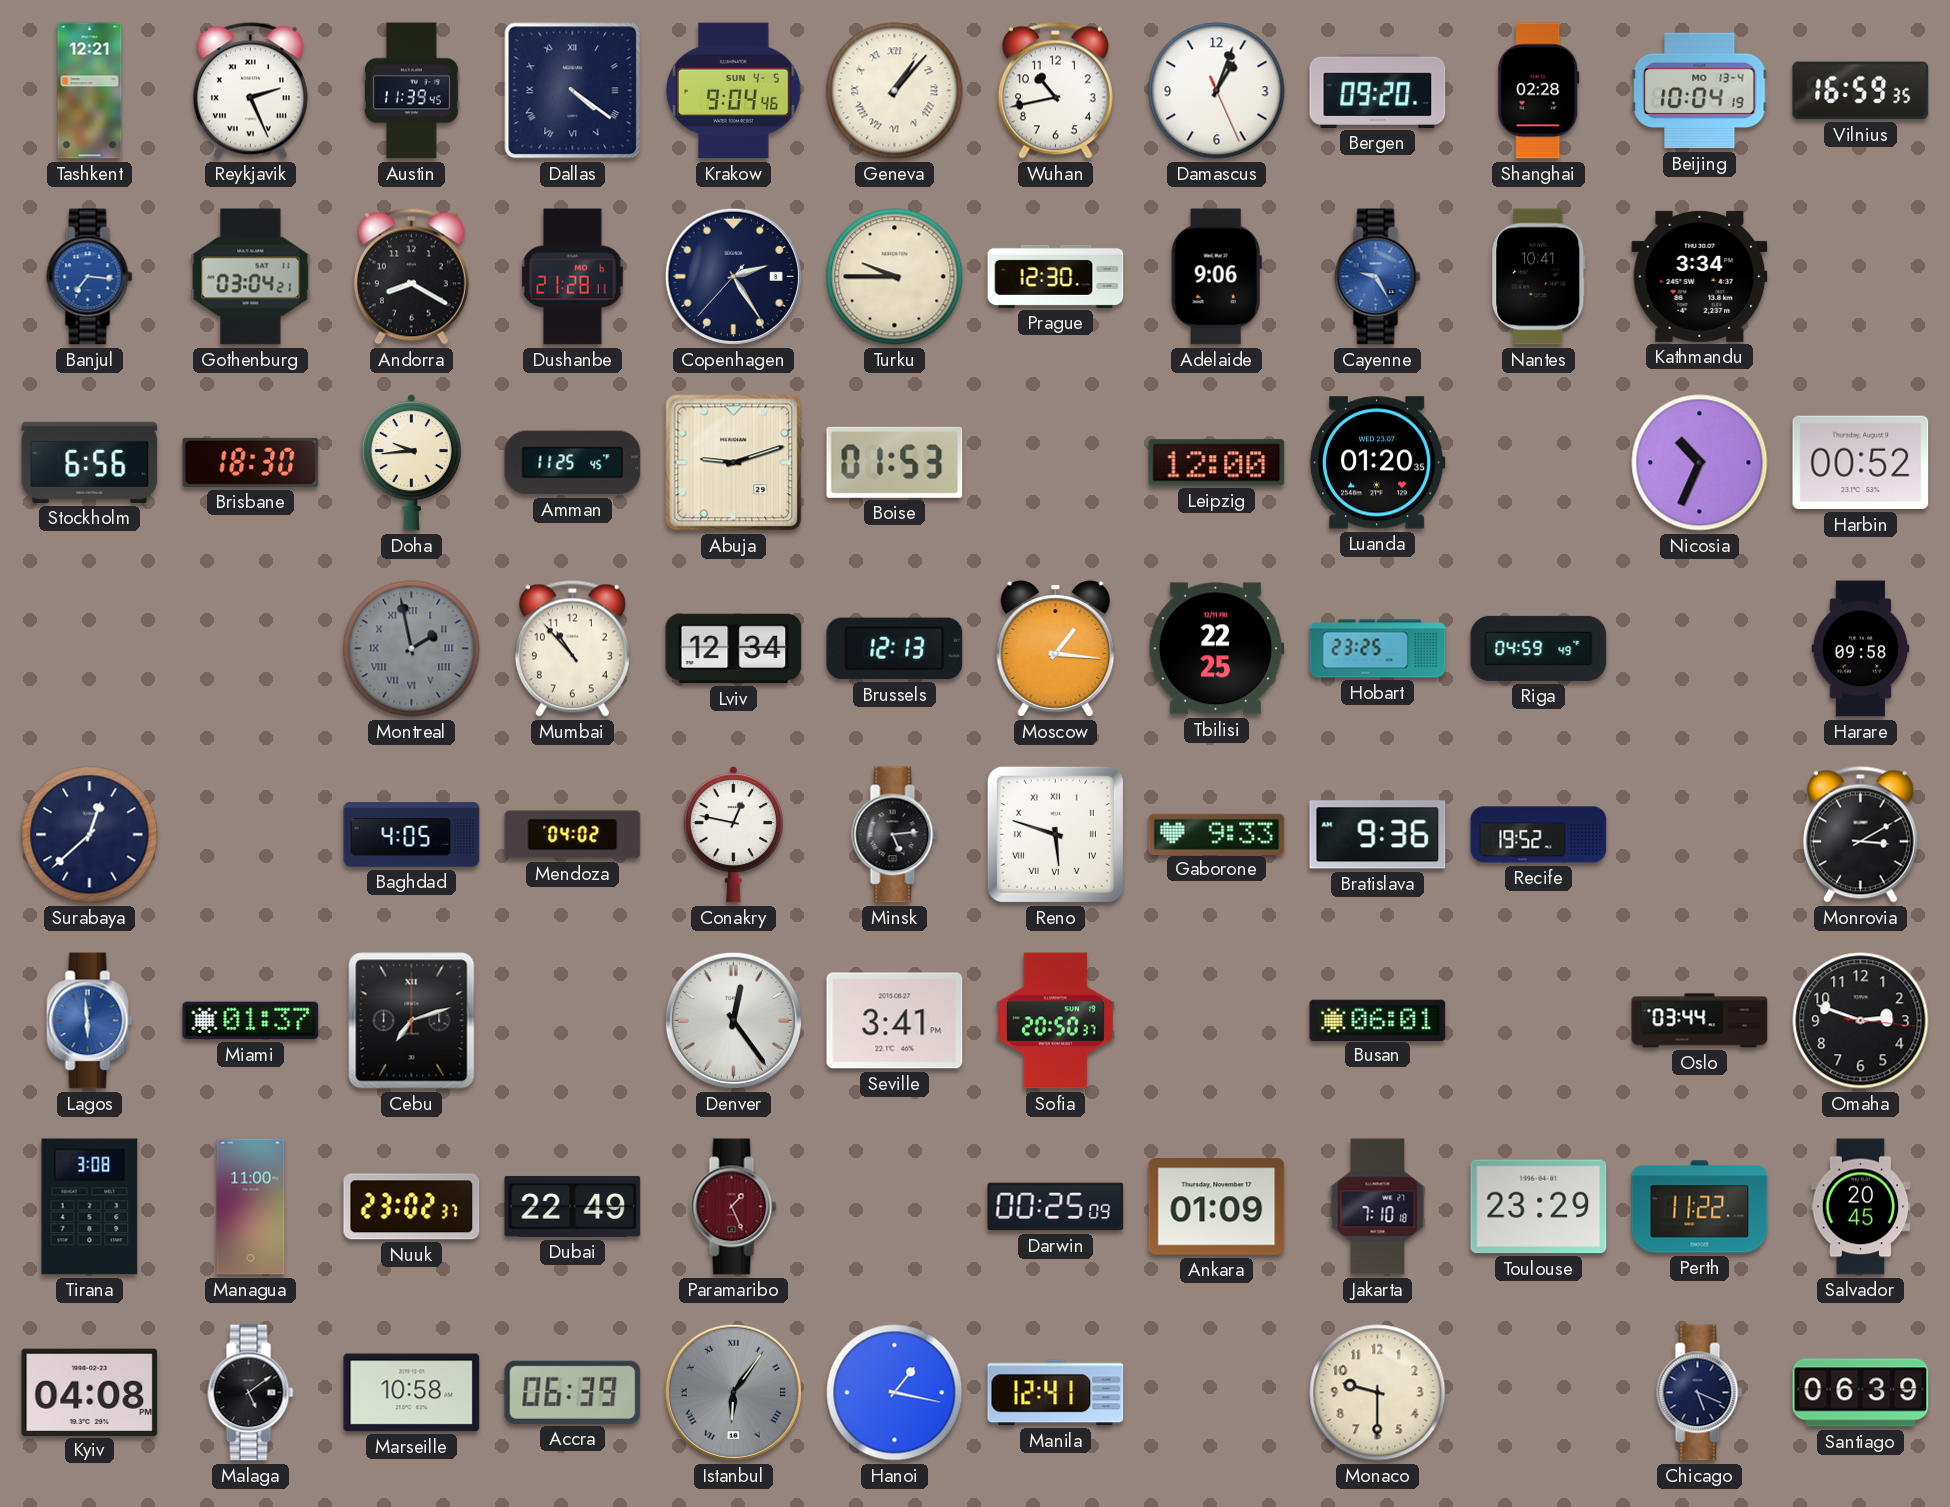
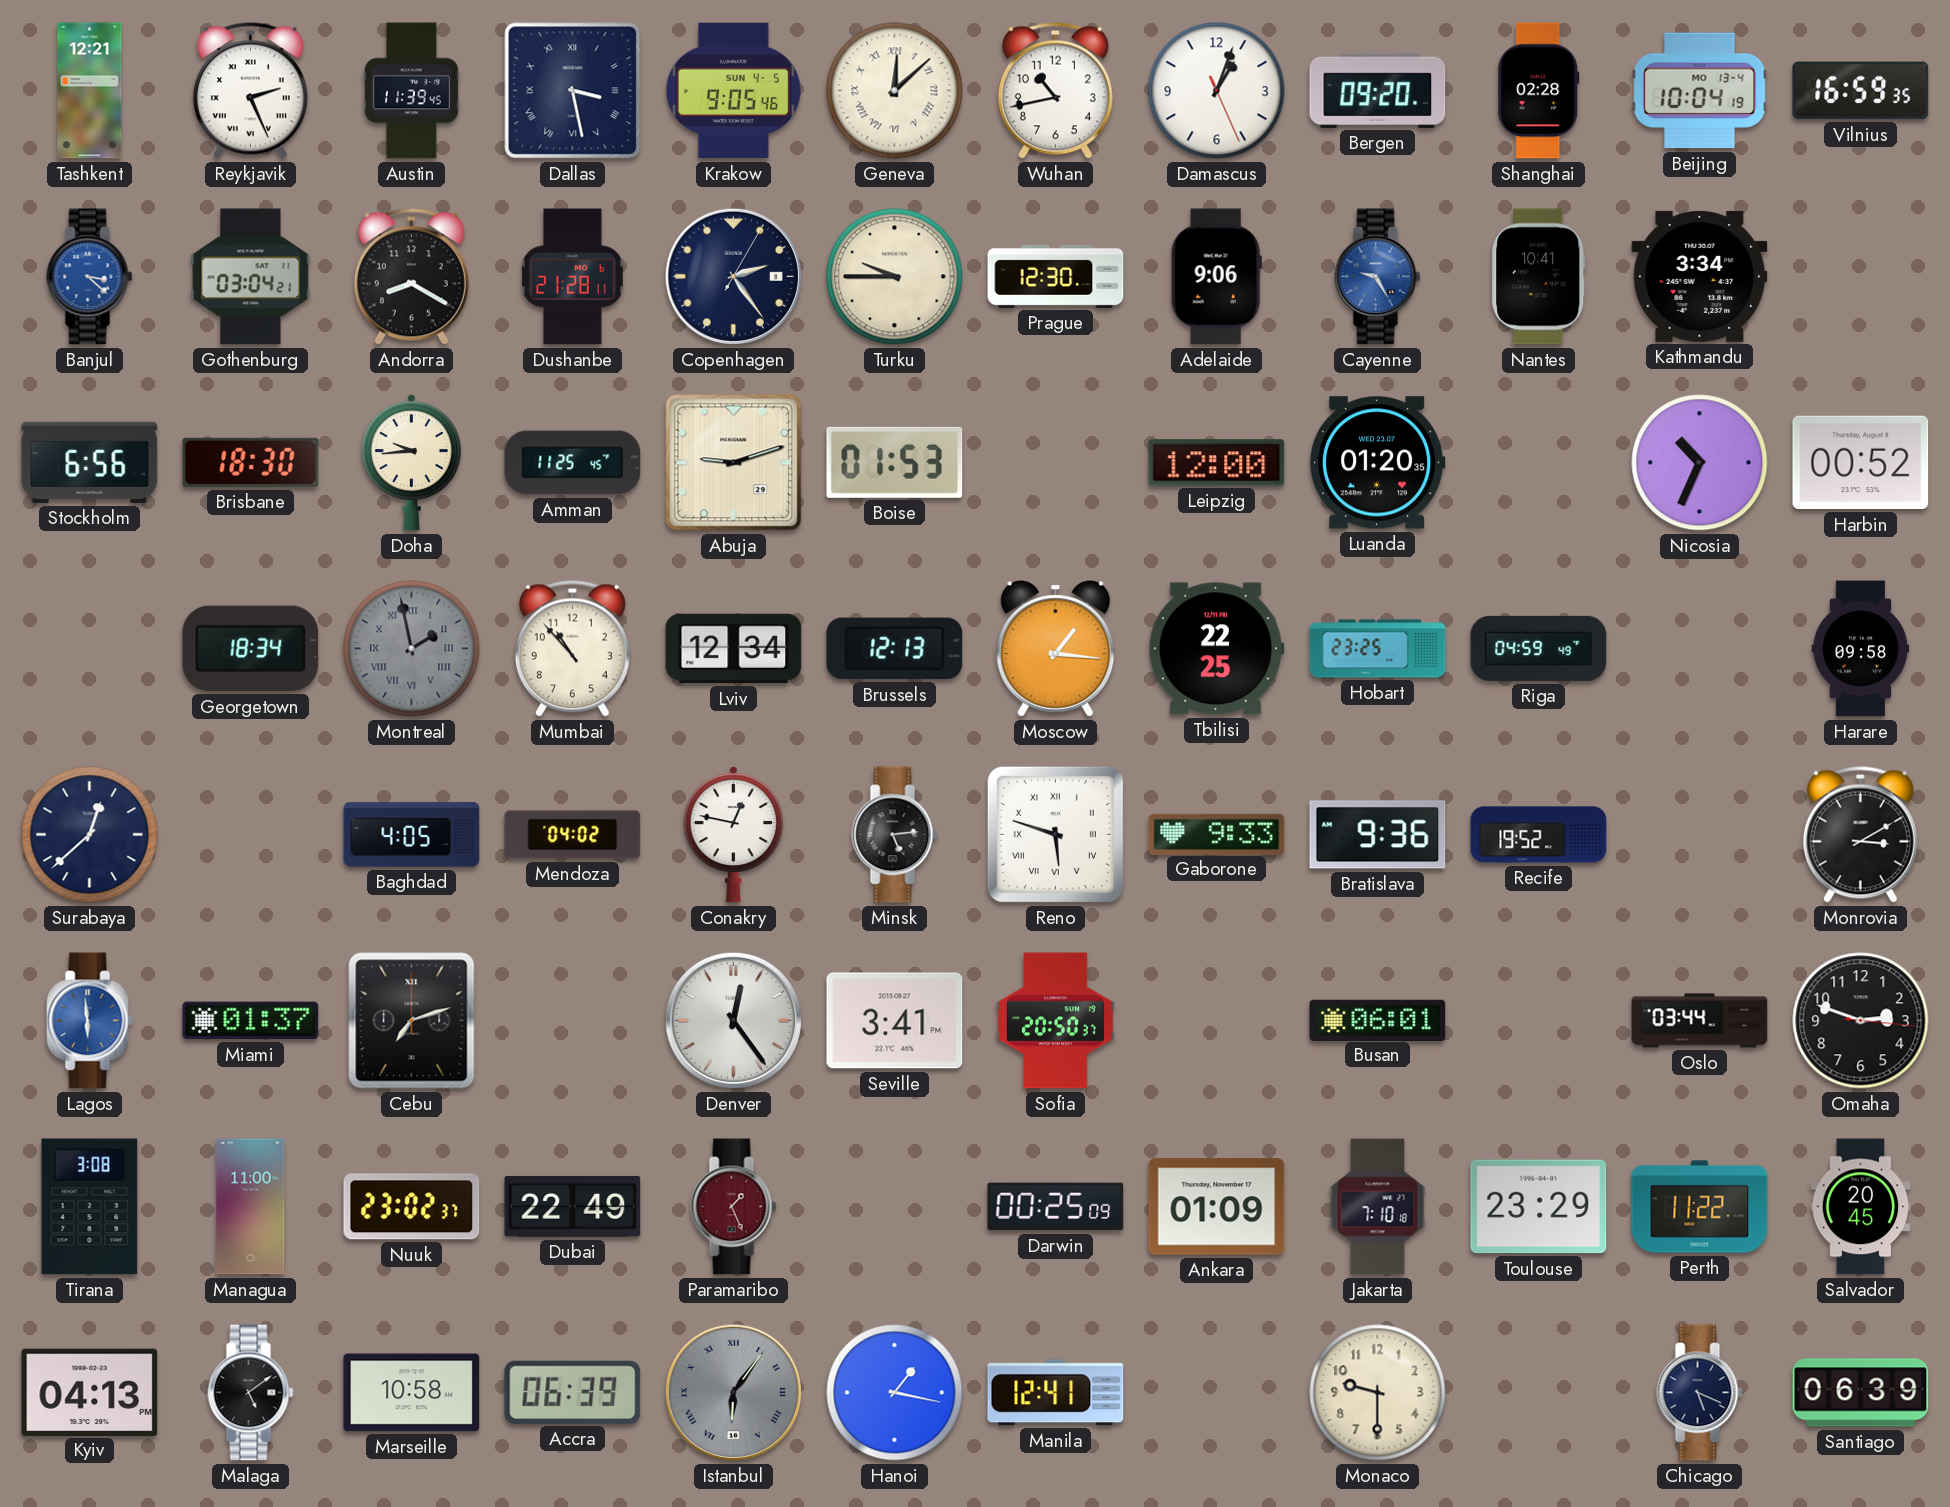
Dallas: 4:21 -> 3:28
Krakow: 9:04 -> 9:05
Geneva: 1:07 -> 12:08
Banjul: 7:16 -> 3:22
Copenhagen: 2:24:37 -> 2:24:05
Georgetown: none -> 18:34
Kyiv: 04:08 -> 04:13
